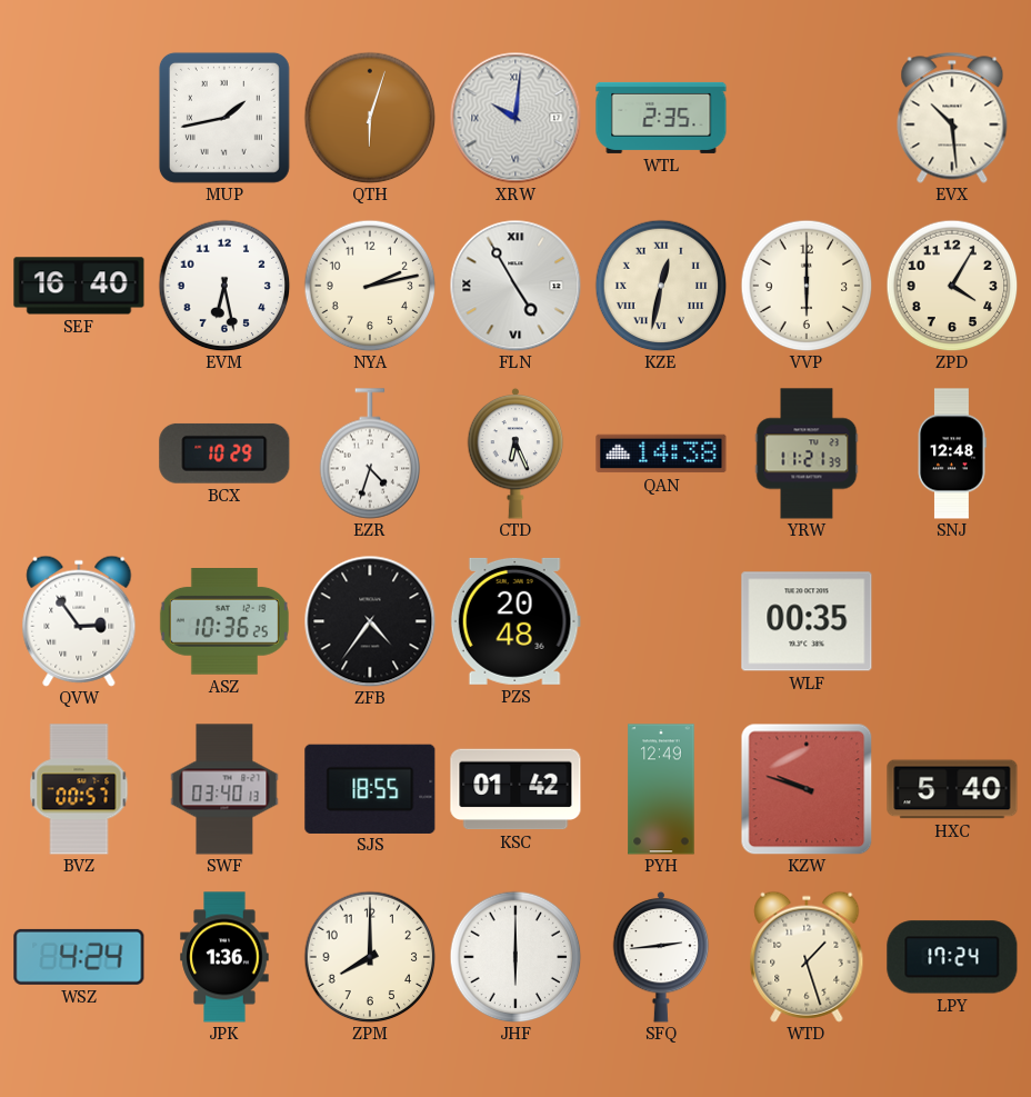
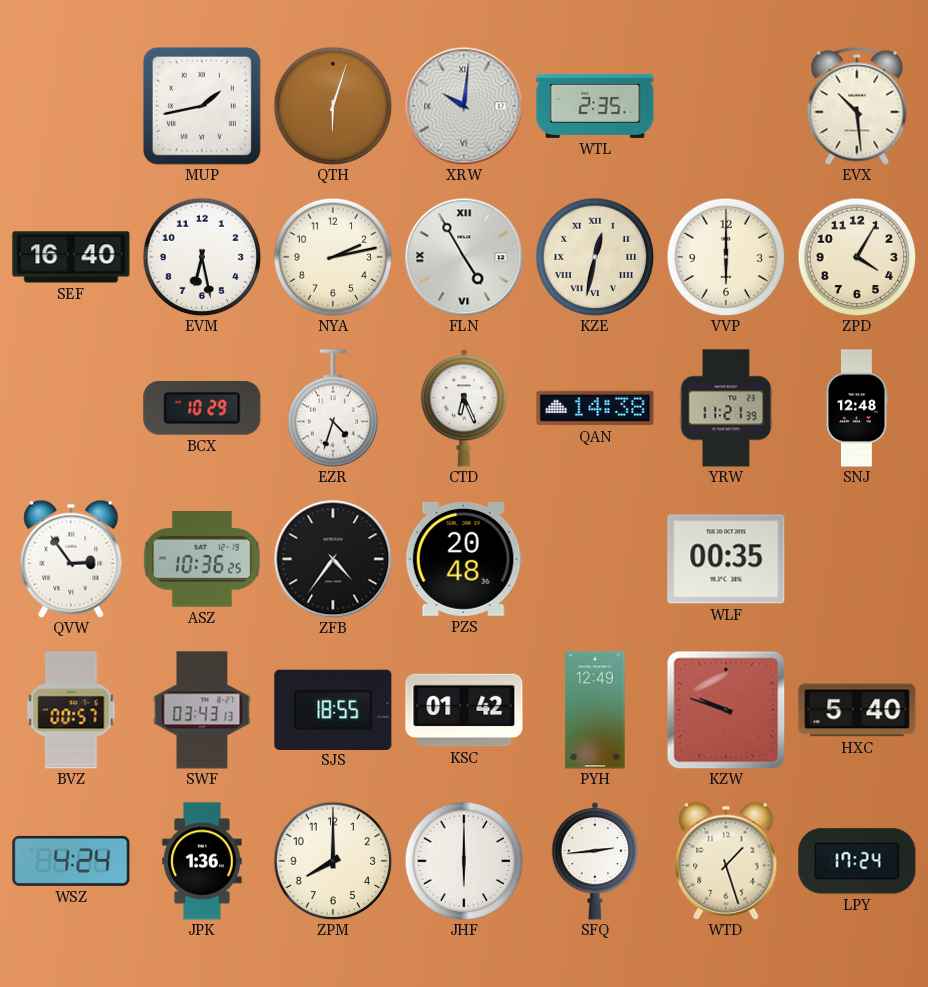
SWF: 03:40 -> 03:43
